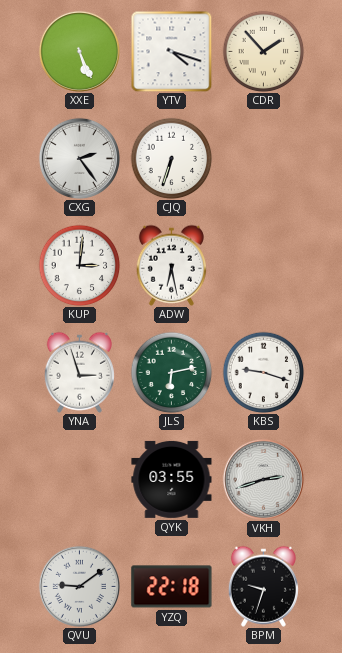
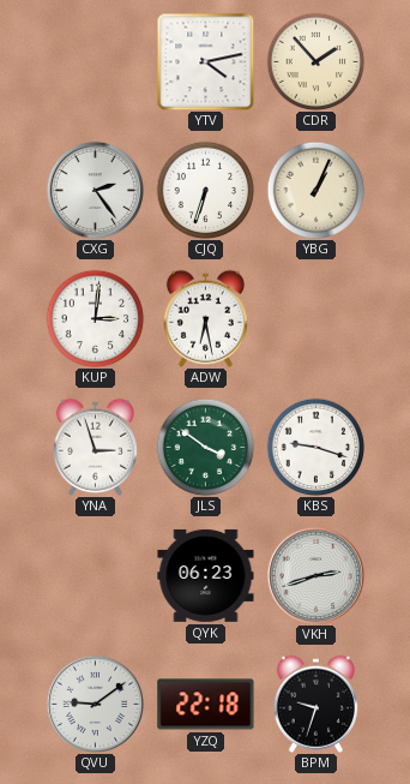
XXE: 5:26 -> none
YTV: 4:18 -> 4:13
YBG: none -> 1:04
JLS: 6:13 -> 3:51
QYK: 03:55 -> 06:23
